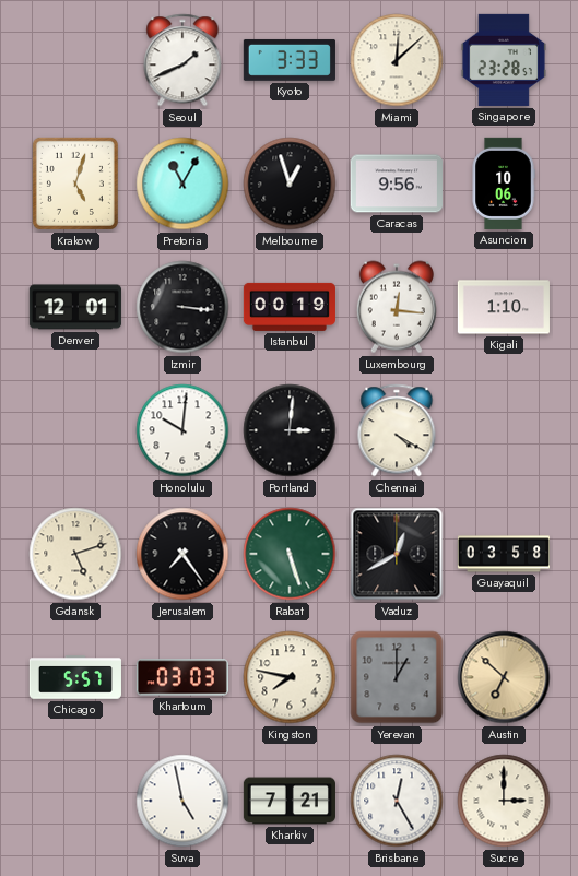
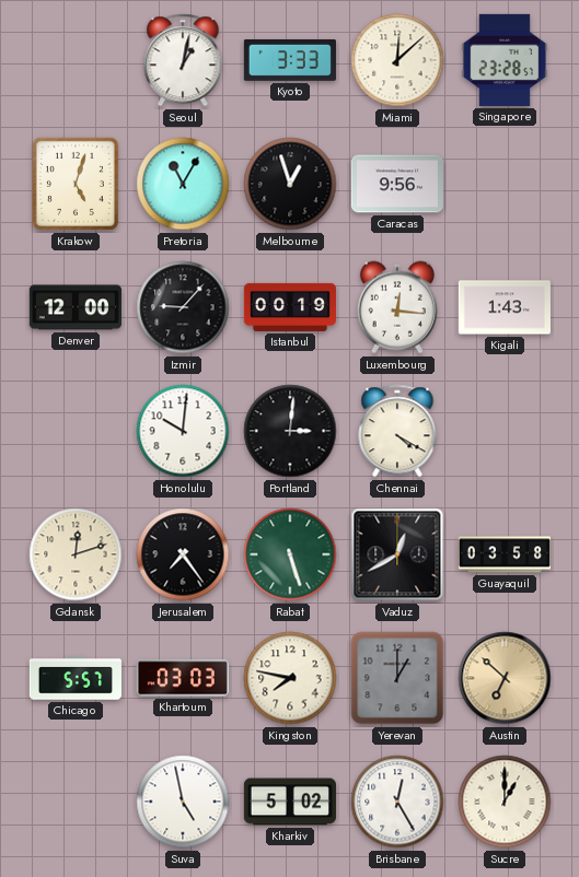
Seoul: 1:41 -> 1:02
Asuncion: 10:06 -> none
Denver: 12:01 -> 12:00
Izmir: 3:16 -> 9:07
Kigali: 1:10 -> 1:43
Gdansk: 5:12 -> 12:12
Kharkiv: 7:21 -> 5:02
Sucre: 3:00 -> 1:00
